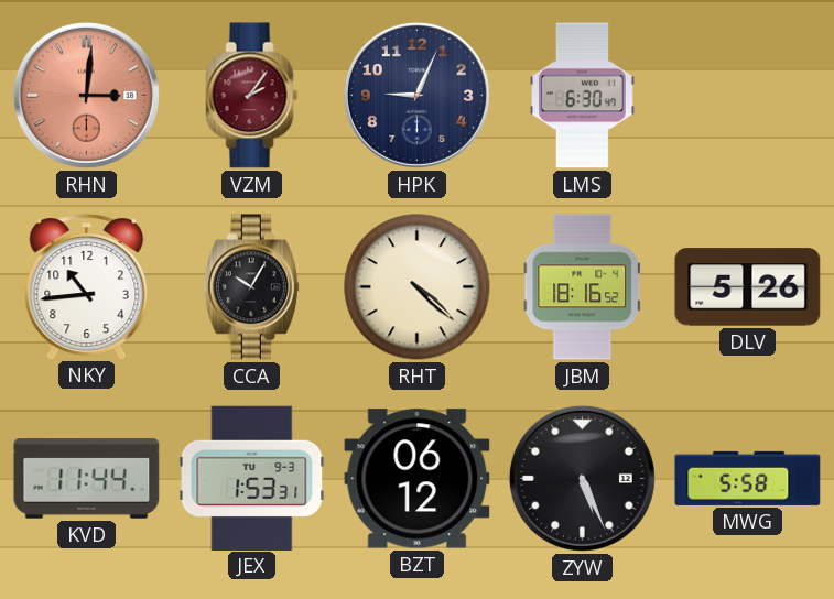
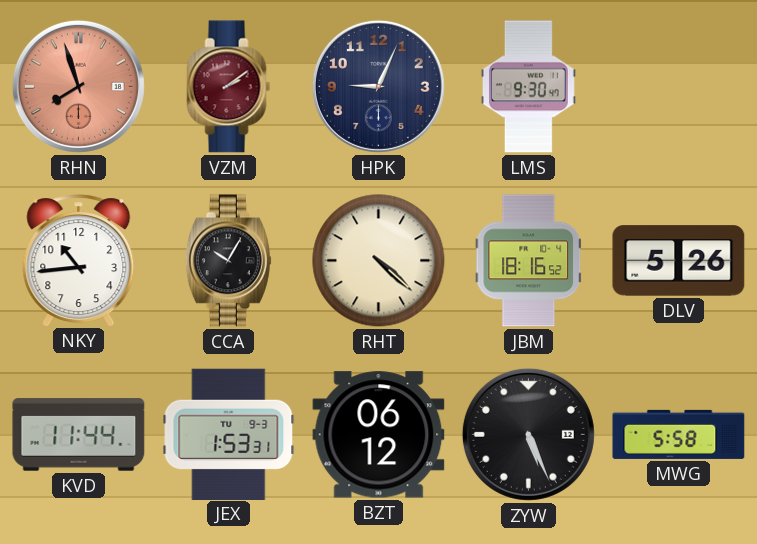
RHN: 3:01 -> 7:57
VZM: 2:06 -> 2:09
LMS: 6:30 -> 9:30
